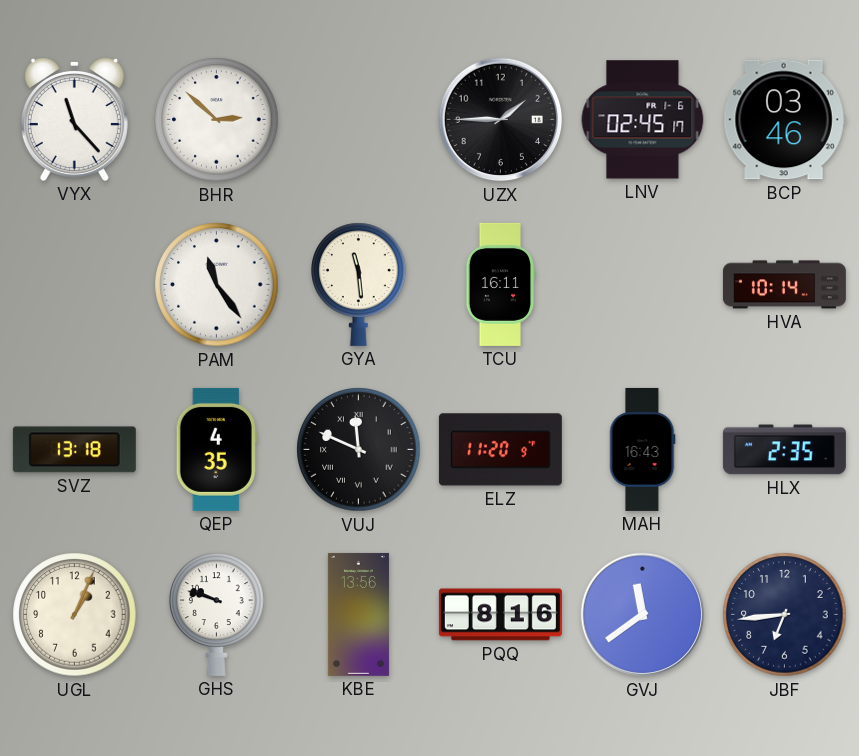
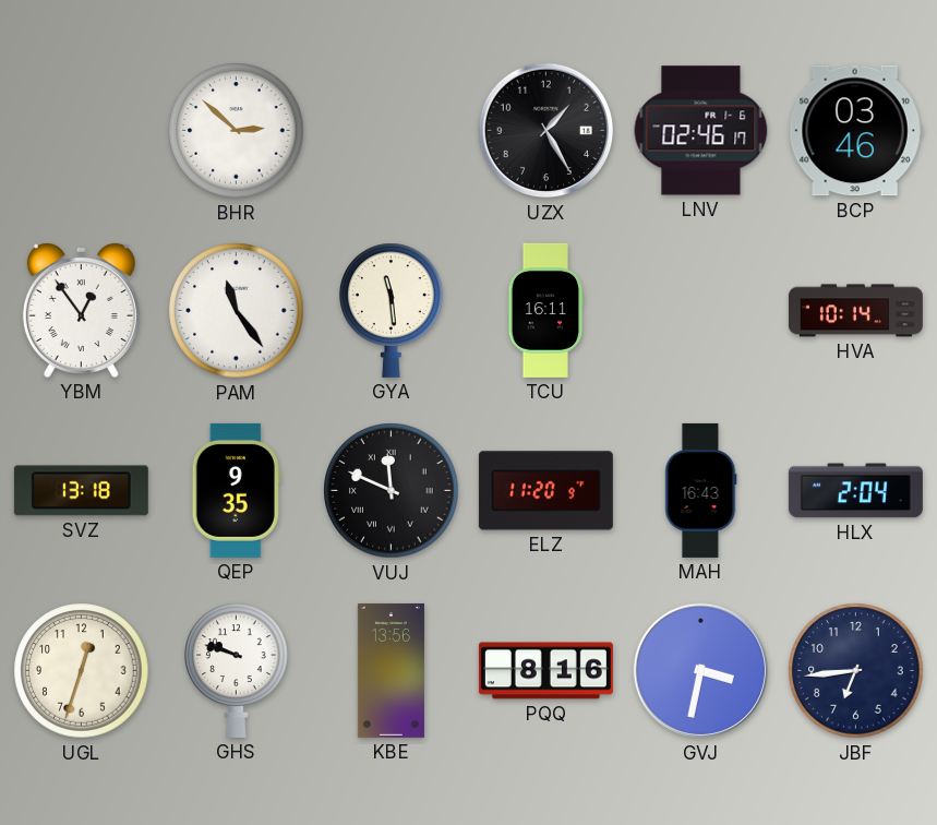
VYX: 11:23 -> none
UZX: 1:45 -> 1:25
LNV: 02:45 -> 02:46
YBM: none -> 12:54
QEP: 4:35 -> 9:35
HLX: 2:35 -> 2:04
UGL: 1:04 -> 12:33
GVJ: 11:39 -> 3:32
